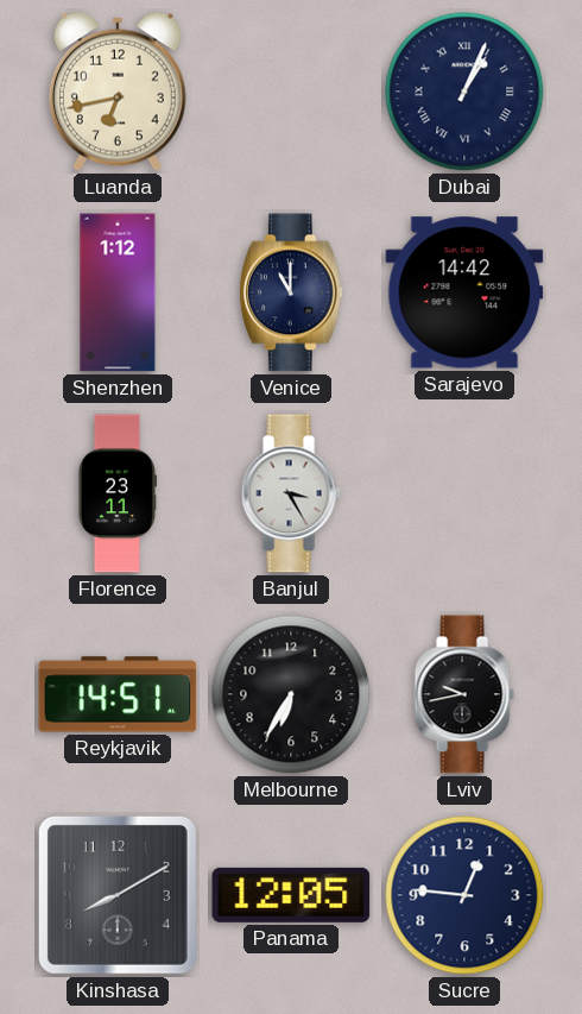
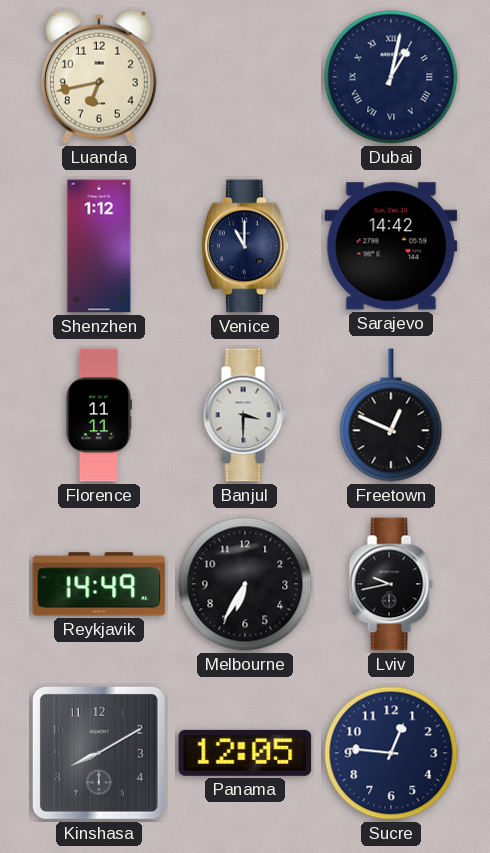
Dubai: 1:04 -> 1:02
Florence: 23:11 -> 11:11
Banjul: 3:25 -> 3:30
Freetown: none -> 12:49
Reykjavik: 14:51 -> 14:49
